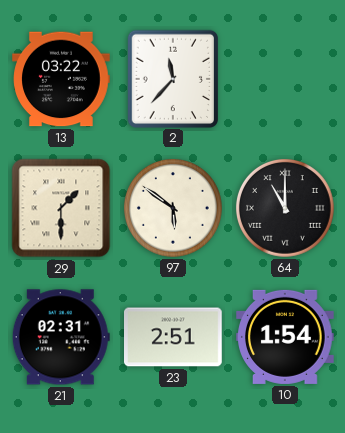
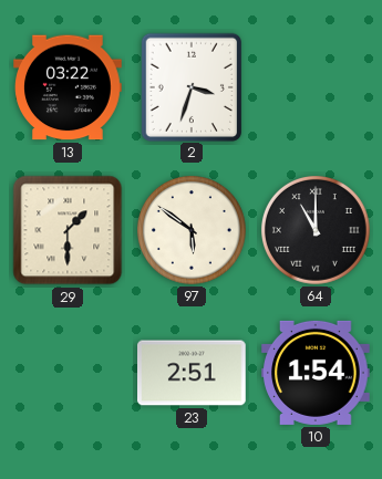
2: 11:37 -> 3:33
21: 02:31 -> none
